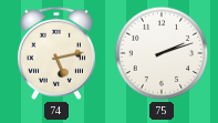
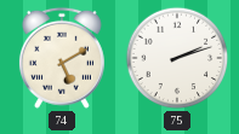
74: 5:13 -> 5:10
